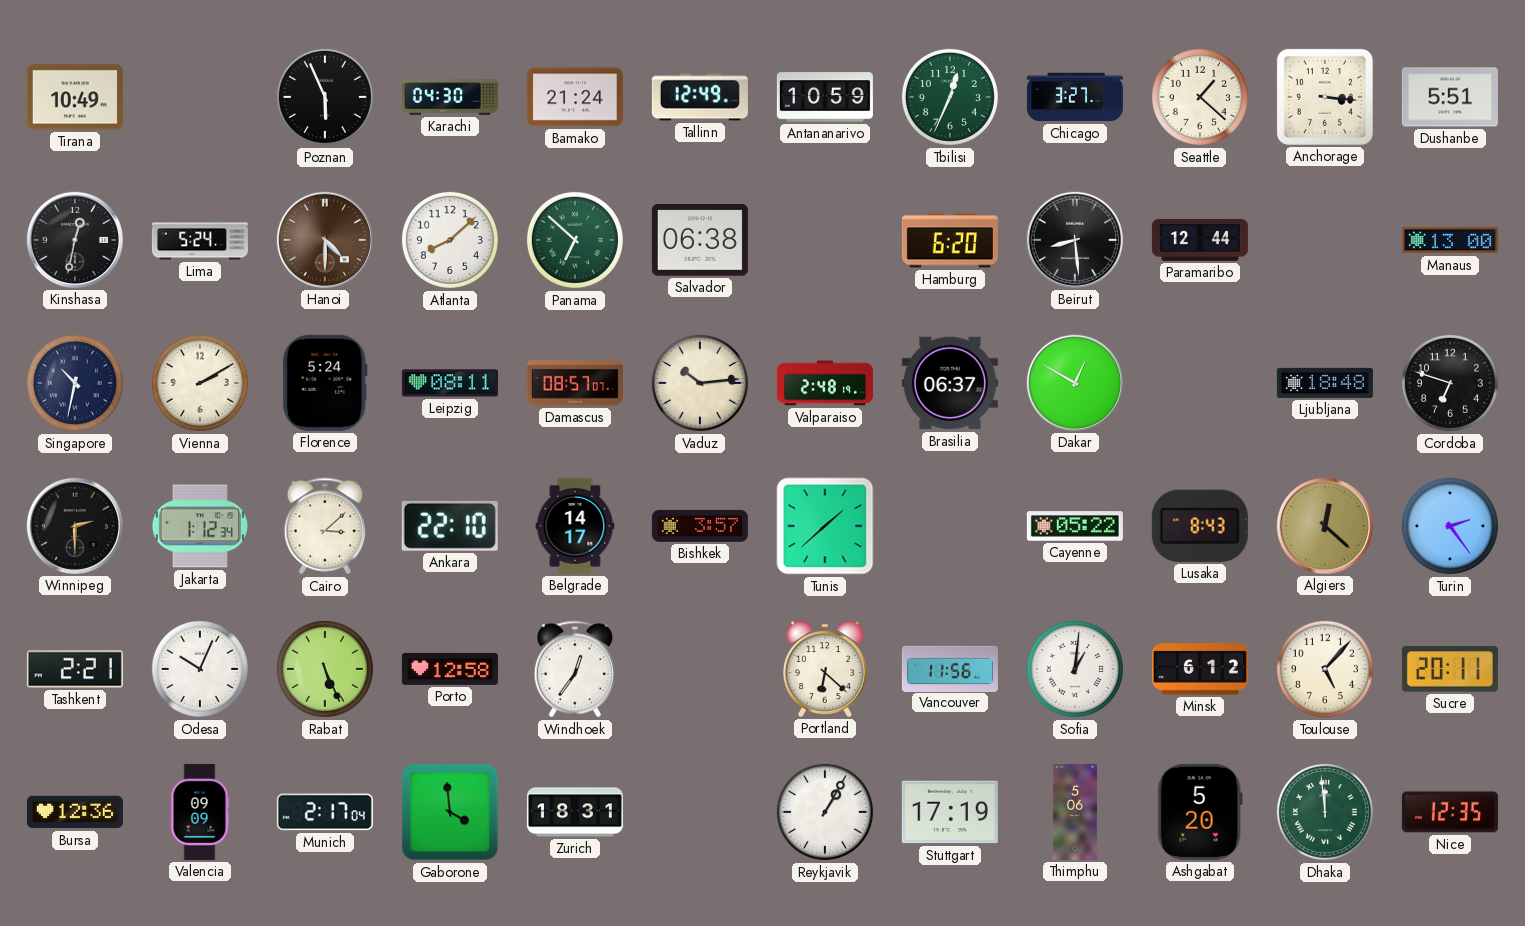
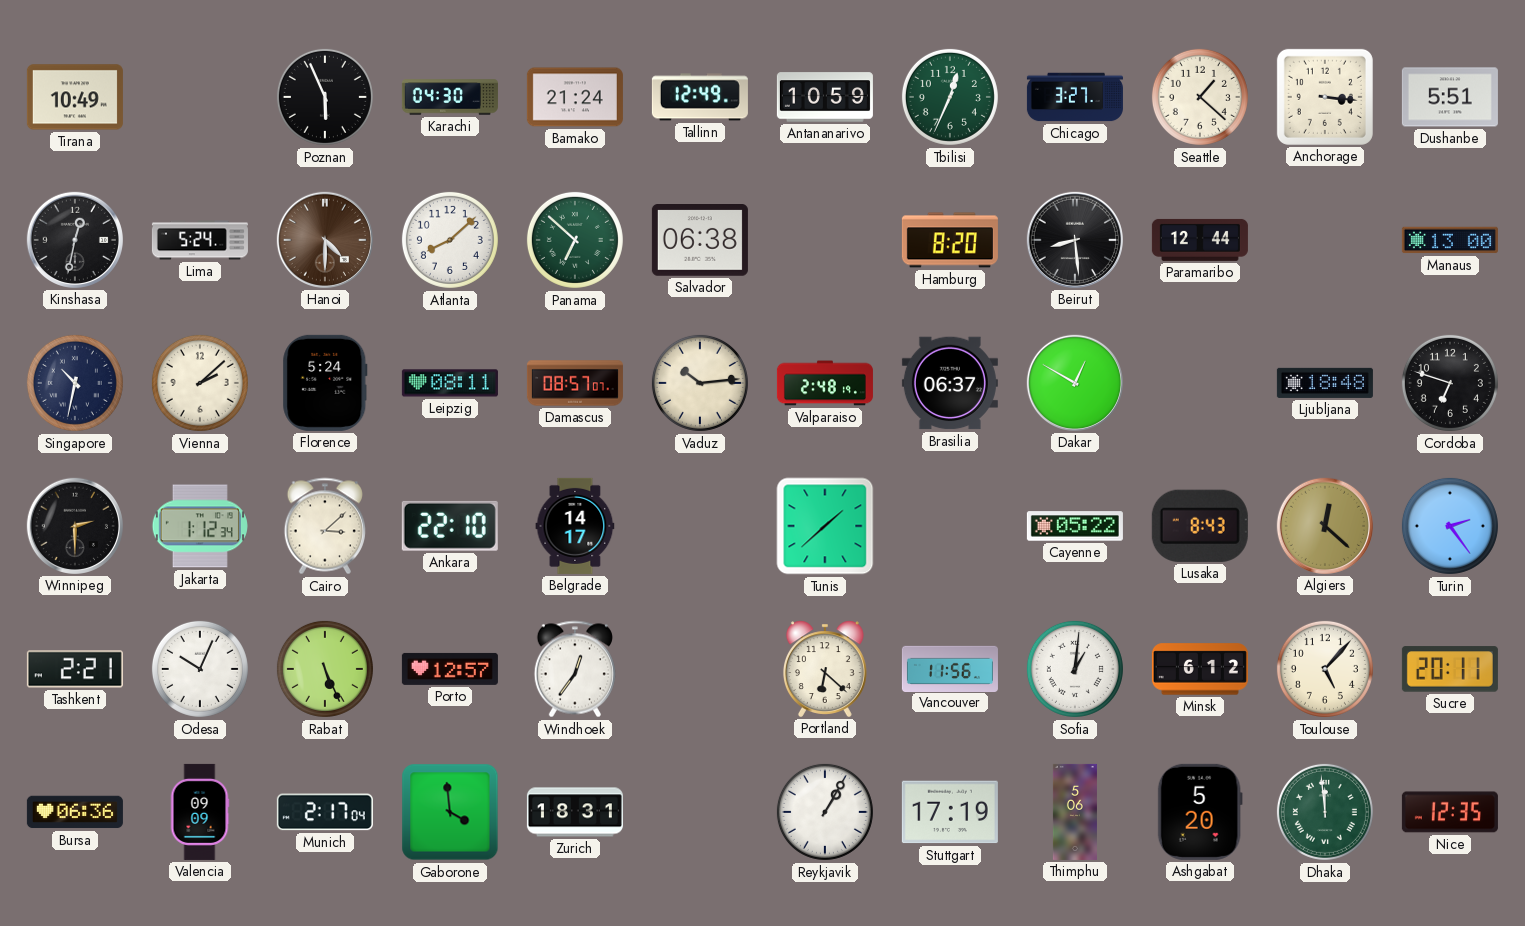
Hamburg: 6:20 -> 8:20
Vienna: 2:10 -> 2:08
Bishkek: 3:57 -> none
Porto: 12:58 -> 12:57
Bursa: 12:36 -> 06:36
